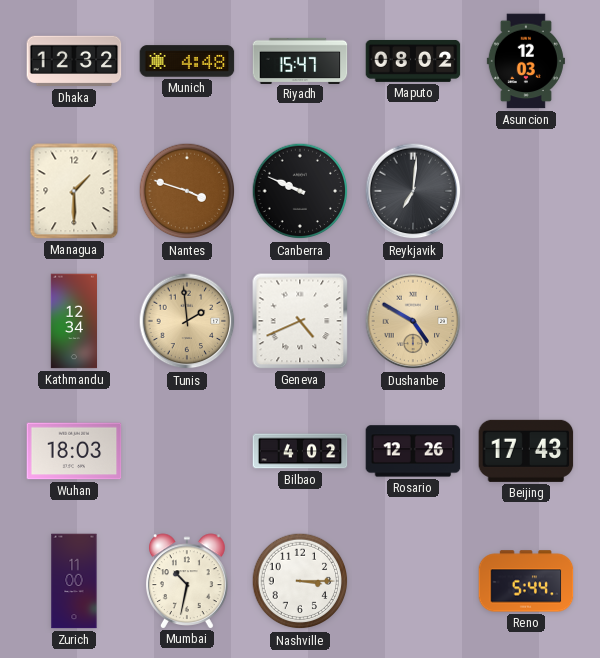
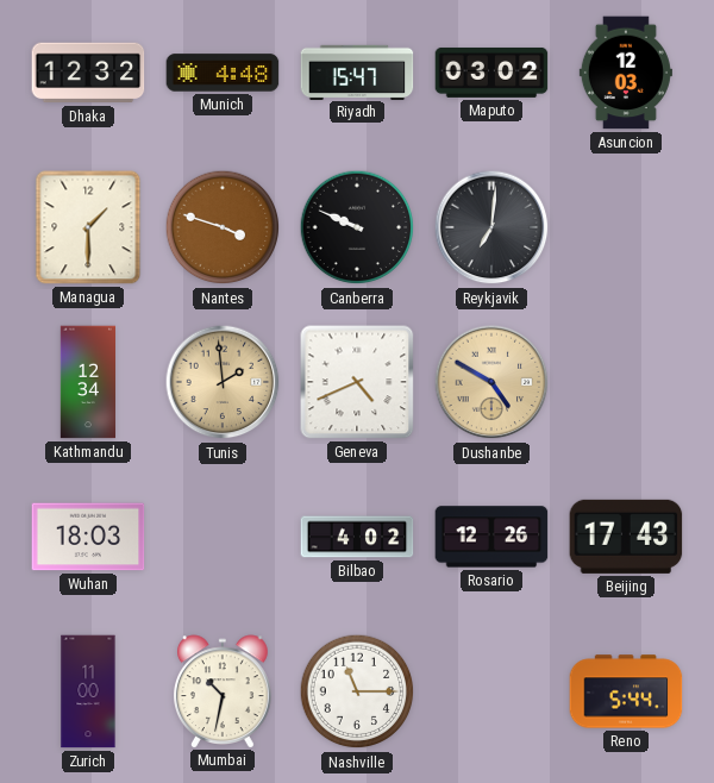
Maputo: 08:02 -> 03:02
Nashville: 3:15 -> 11:15
